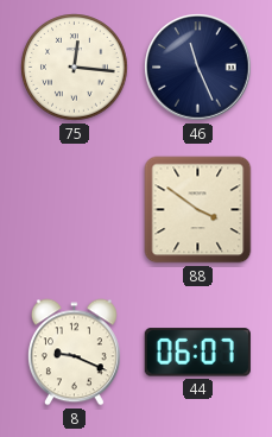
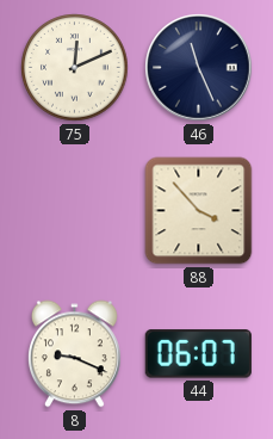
75: 12:16 -> 12:11
88: 3:51 -> 3:53
